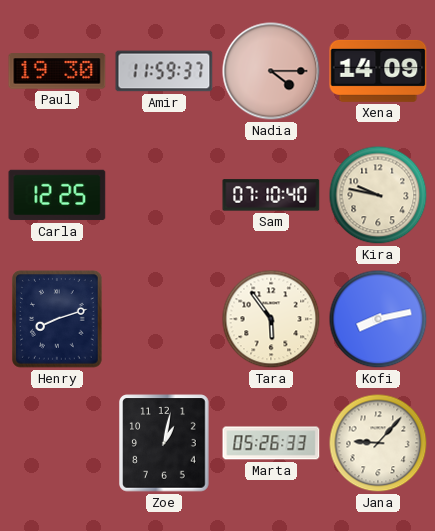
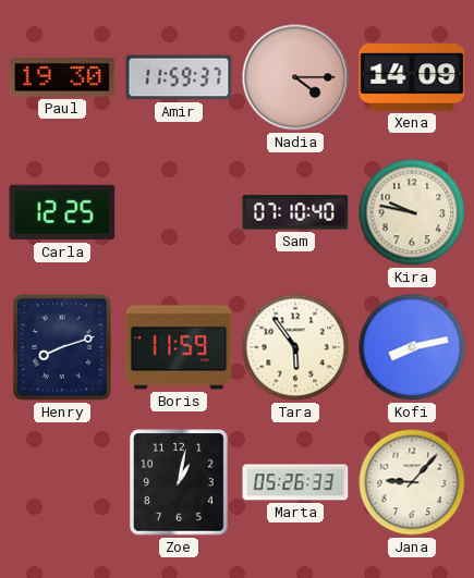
Boris: none -> 11:59
